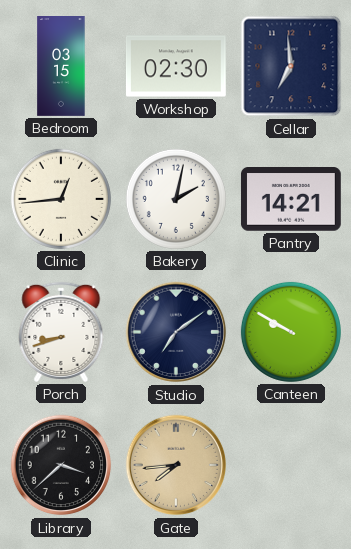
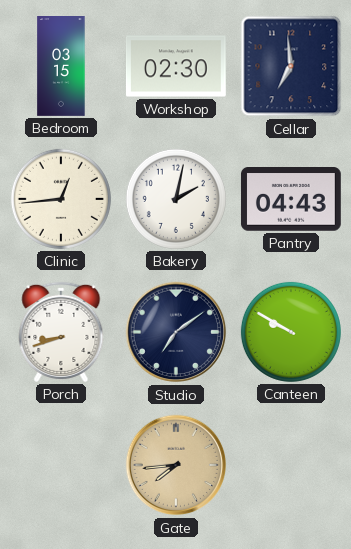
Pantry: 14:21 -> 04:43
Library: 3:38 -> none
